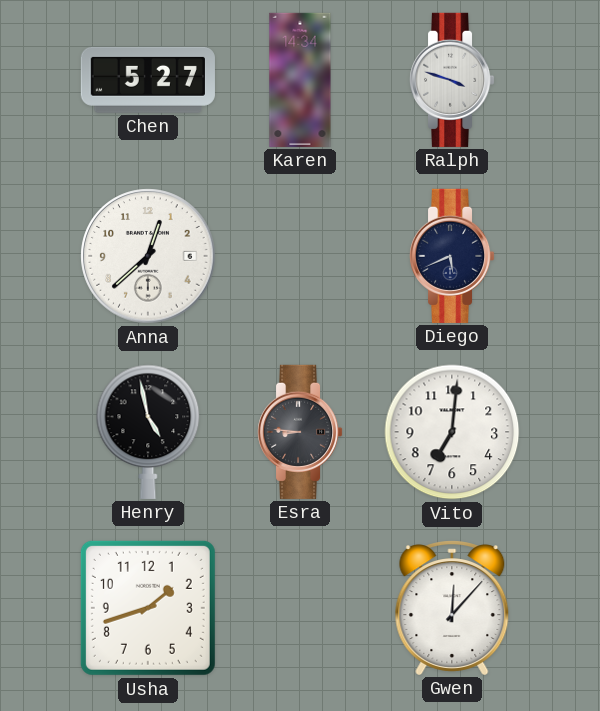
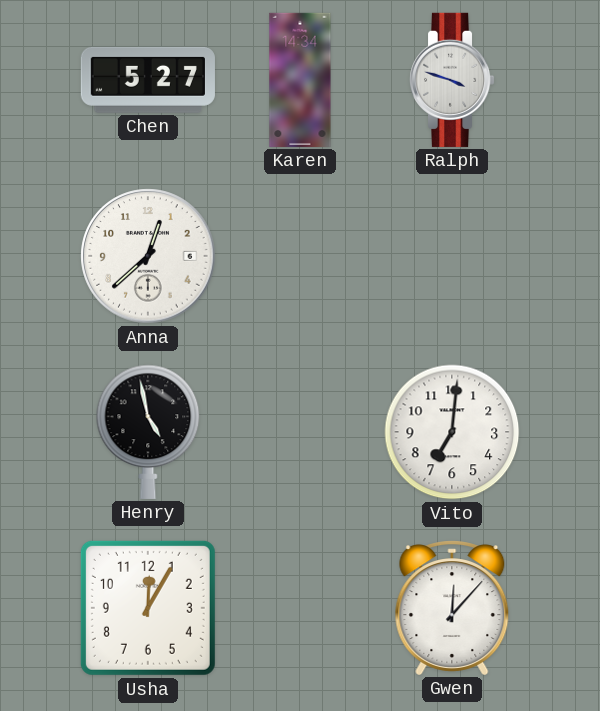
Diego: 5:41 -> none
Esra: 8:46 -> none
Usha: 1:42 -> 12:05
